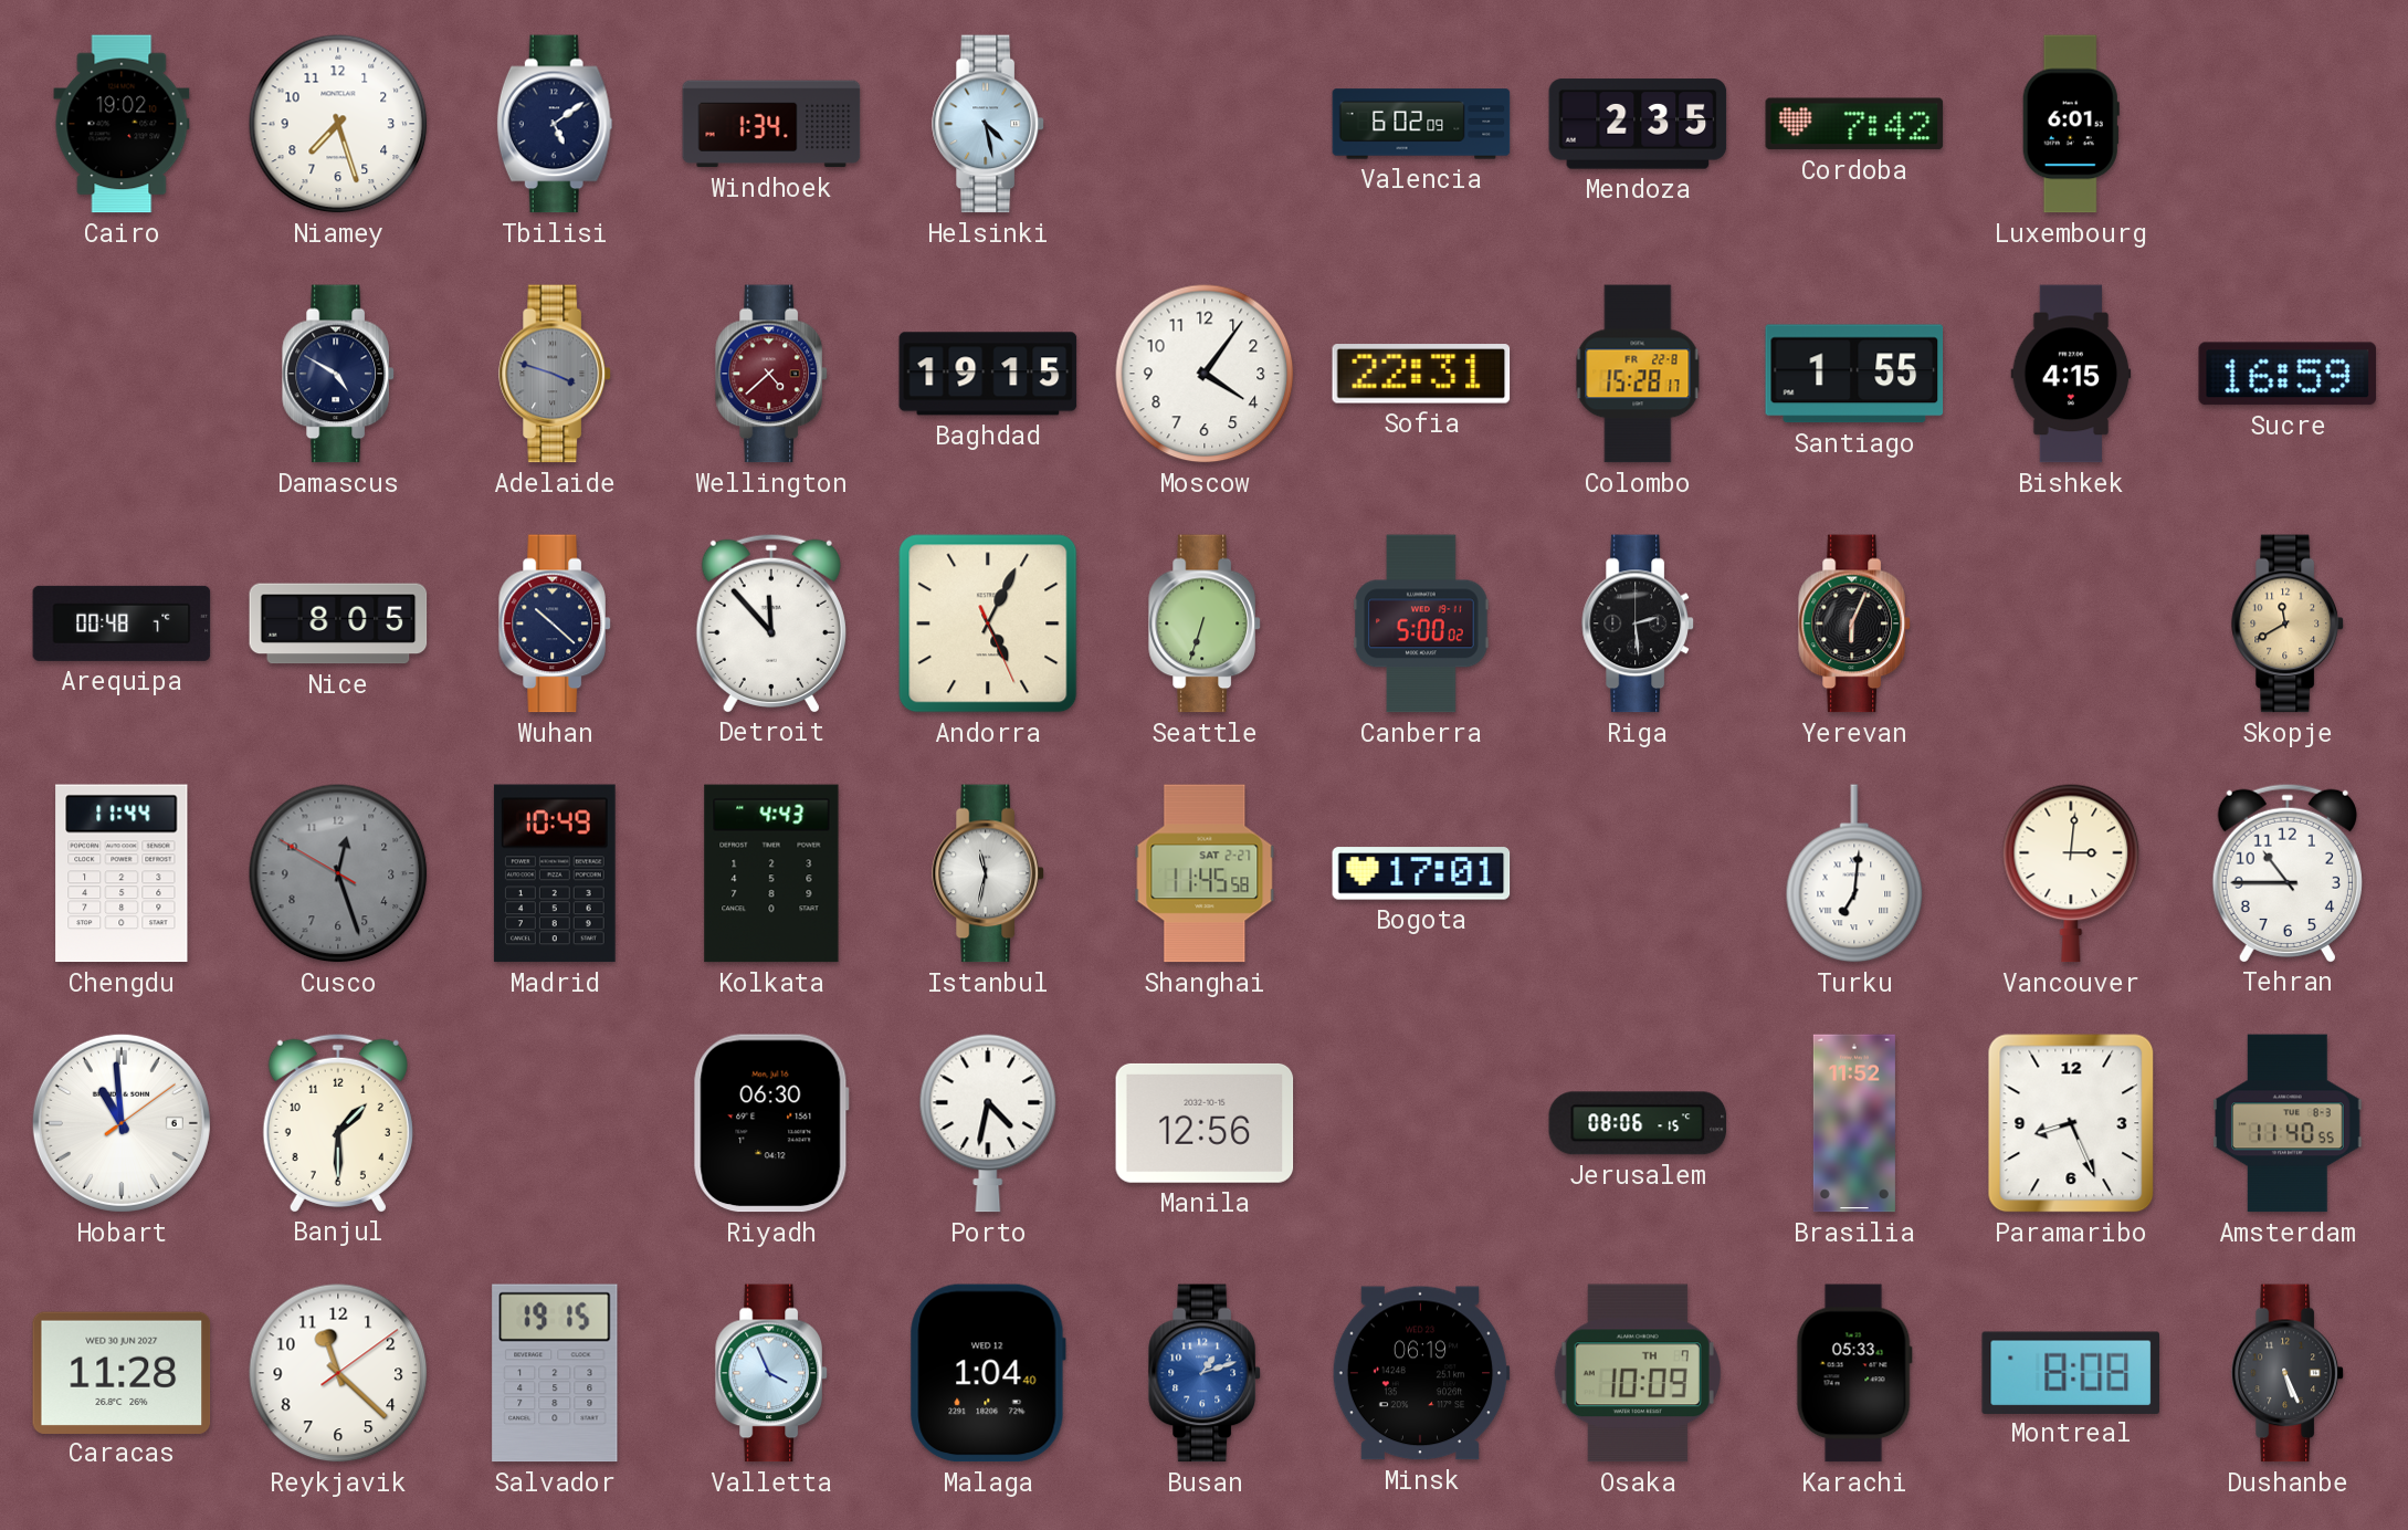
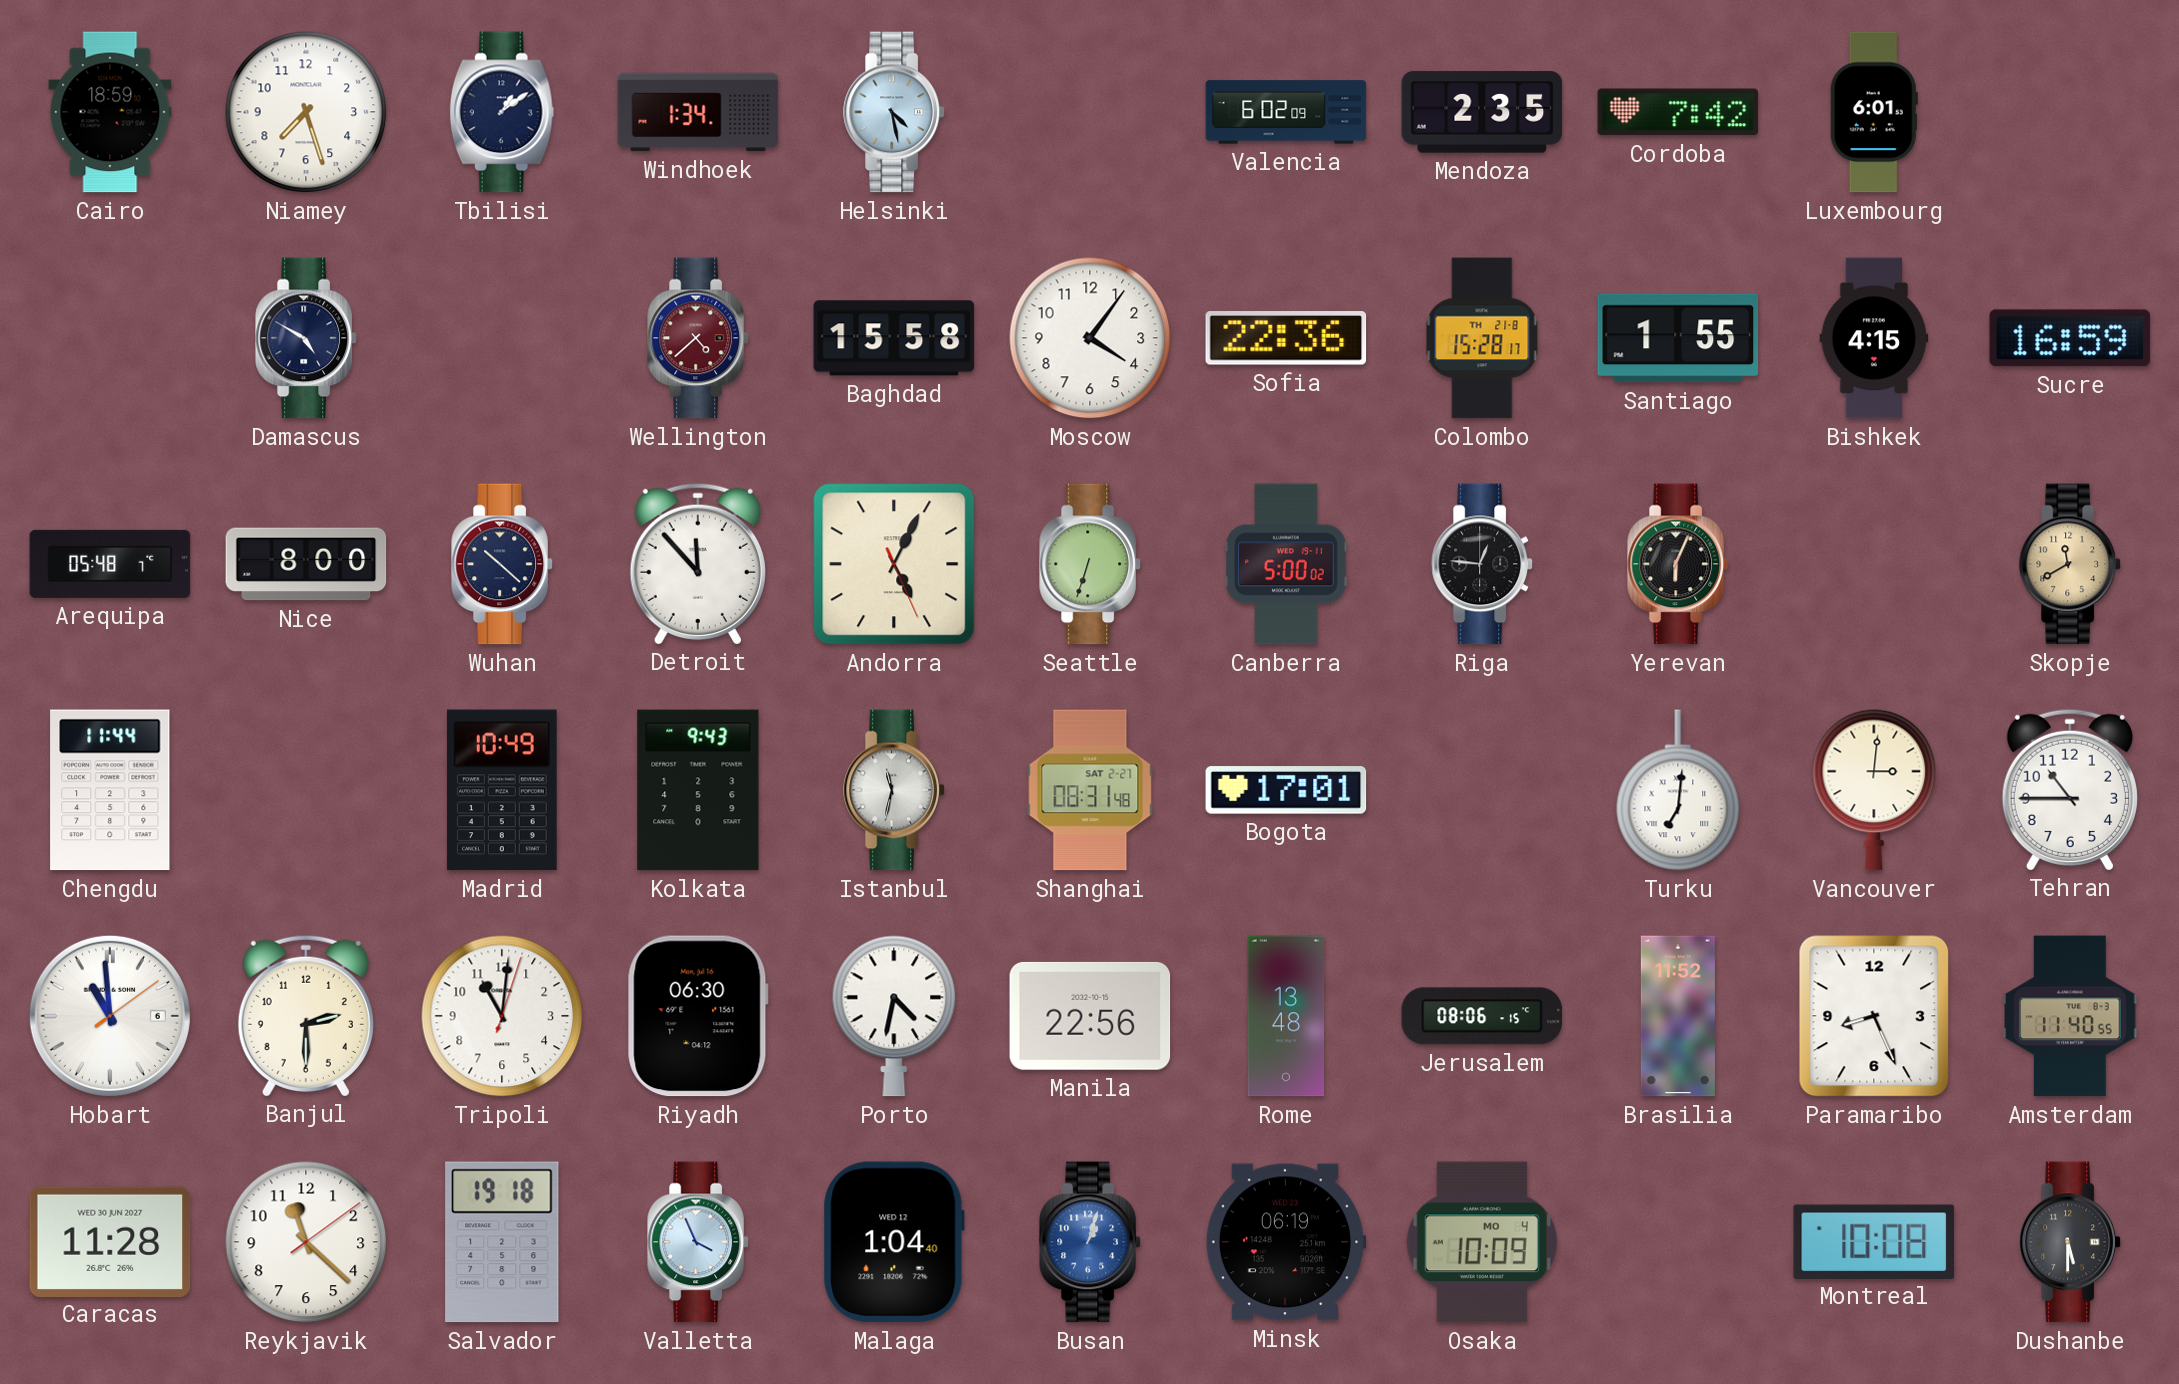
Cairo: 19:02 -> 18:59
Tbilisi: 5:09 -> 1:09
Adelaide: 3:48 -> none
Baghdad: 19:15 -> 15:58
Sofia: 22:31 -> 22:36
Colombo date: FR 22-8 -> TH 21-8
Arequipa: 00:48 -> 05:48
Nice: 8:05 -> 8:00
Riga: 2:29 -> 12:46
Cusco: 12:26 -> none
Kolkata: 4:43 -> 9:43
Shanghai: 11:45 -> 08:31
Banjul: 1:30 -> 2:30
Tripoli: none -> 11:01
Manila: 12:56 -> 22:56
Rome: none -> 13:48
Salvador: 19:15 -> 19:18
Busan: 1:12 -> 1:03
Osaka date: TH 7 -> MO 4
Karachi: 05:33 -> none
Montreal: 8:08 -> 10:08
Dushanbe: 5:26 -> 5:30
